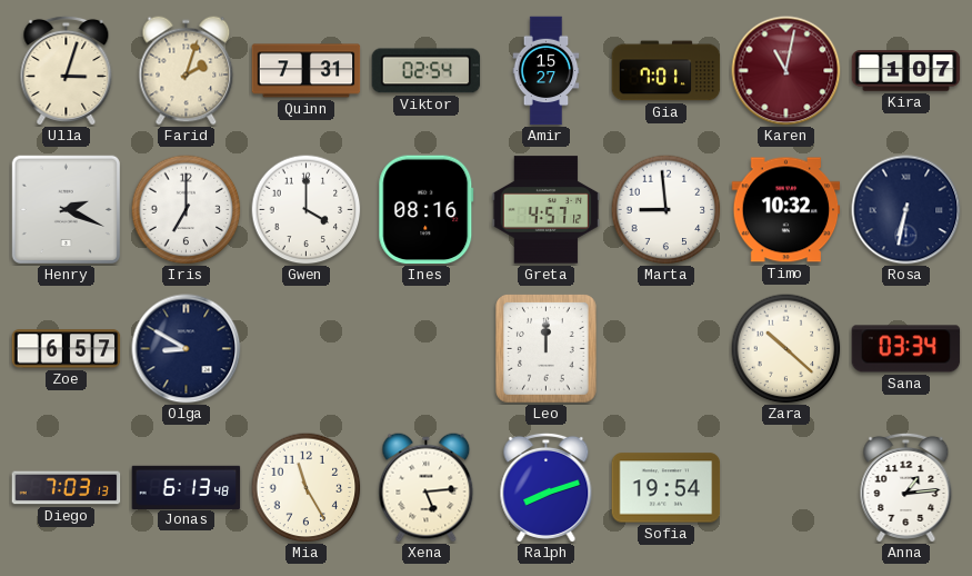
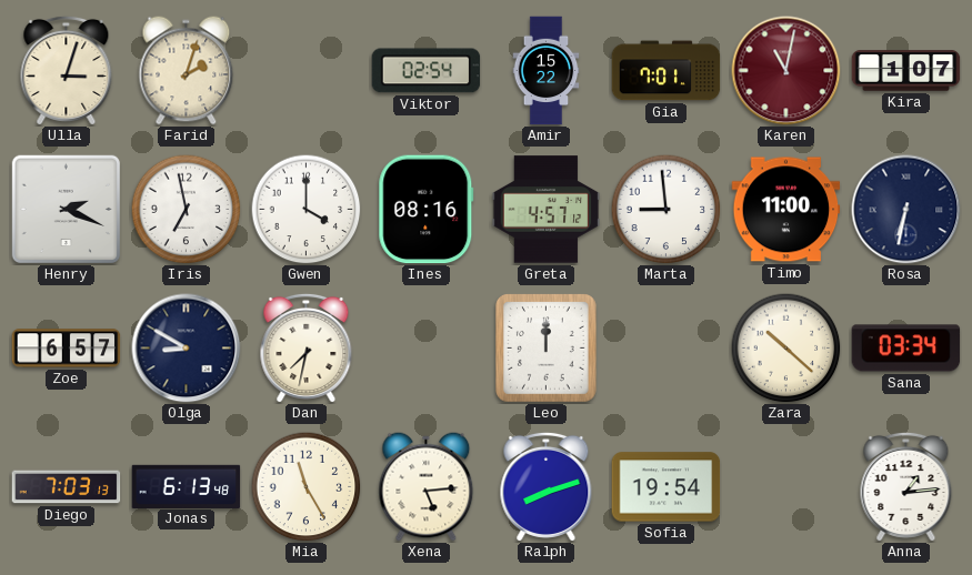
Quinn: 7:31 -> none
Amir: 15:27 -> 15:22
Iris: 7:00 -> 6:58
Timo: 10:32 -> 11:00
Dan: none -> 7:32
